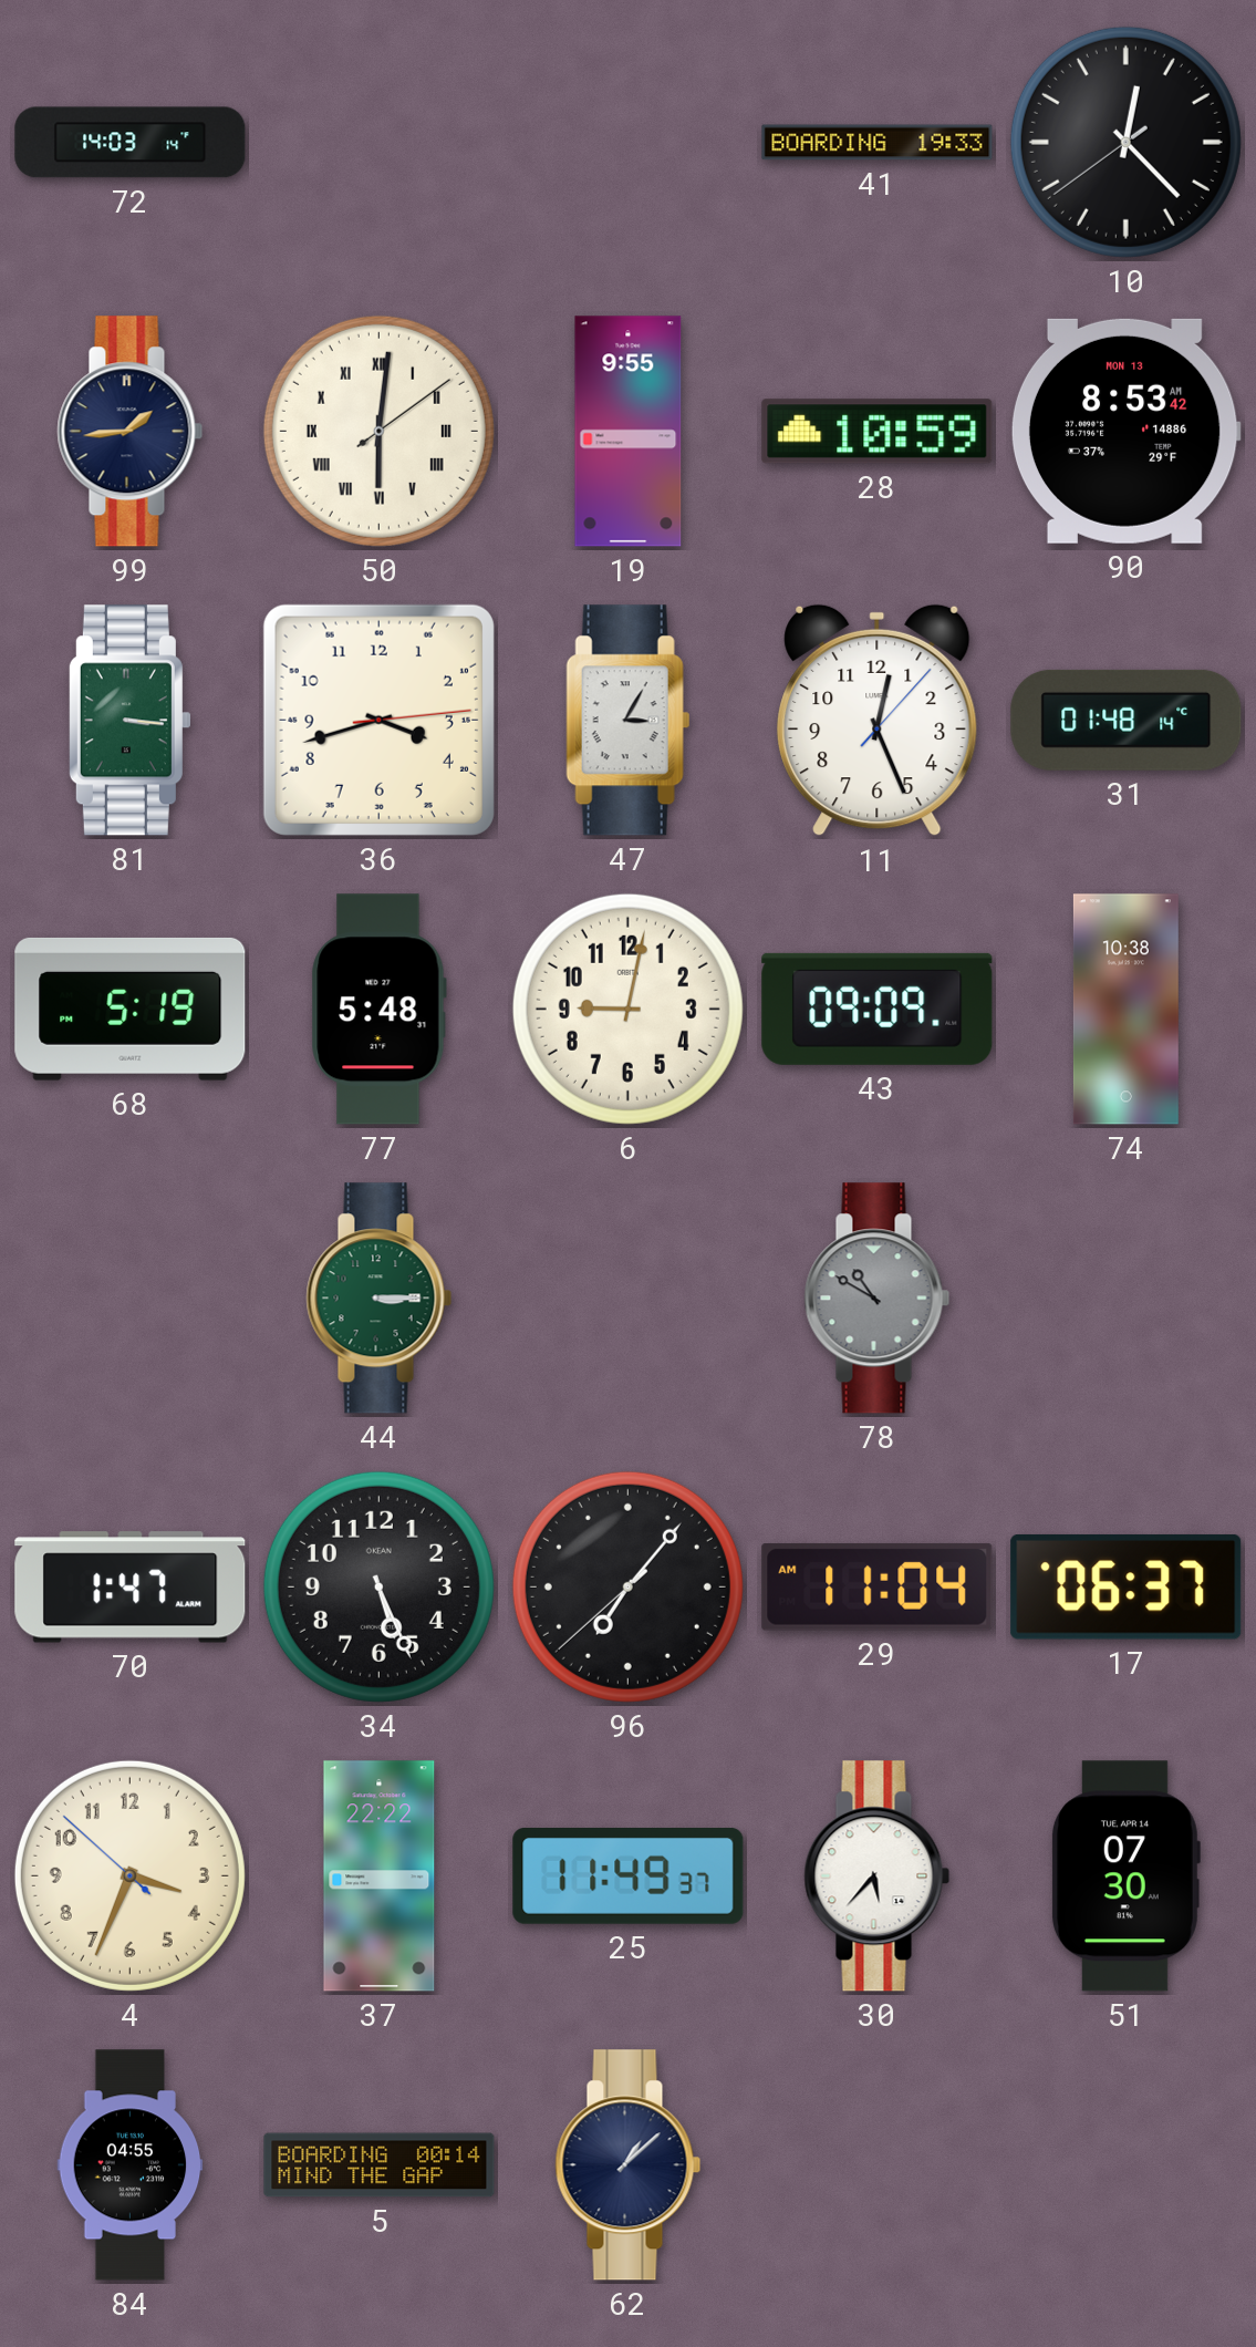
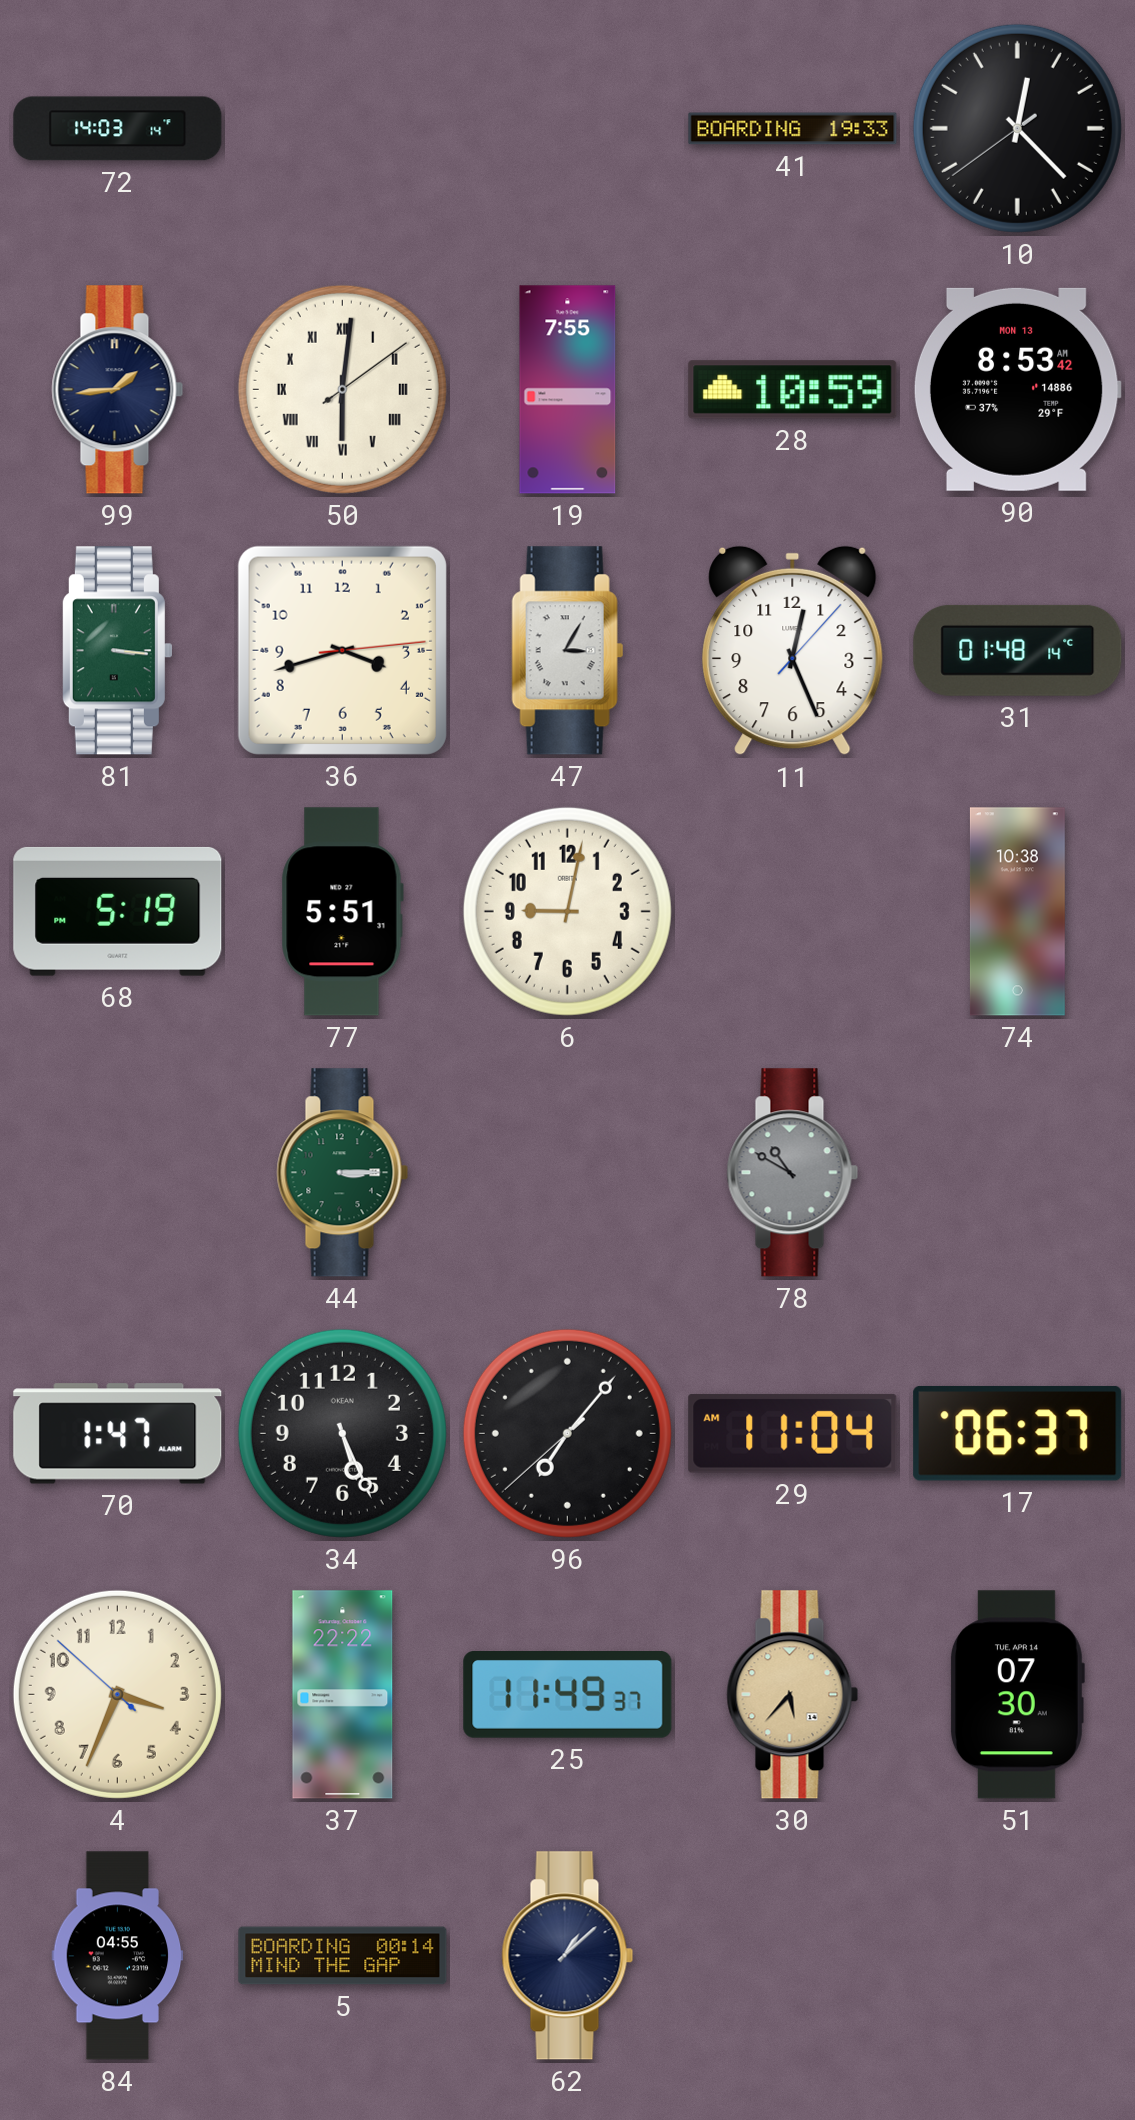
19: 9:55 -> 7:55
77: 5:48 -> 5:51
43: 09:09 -> none
30 dial: white -> champagne
